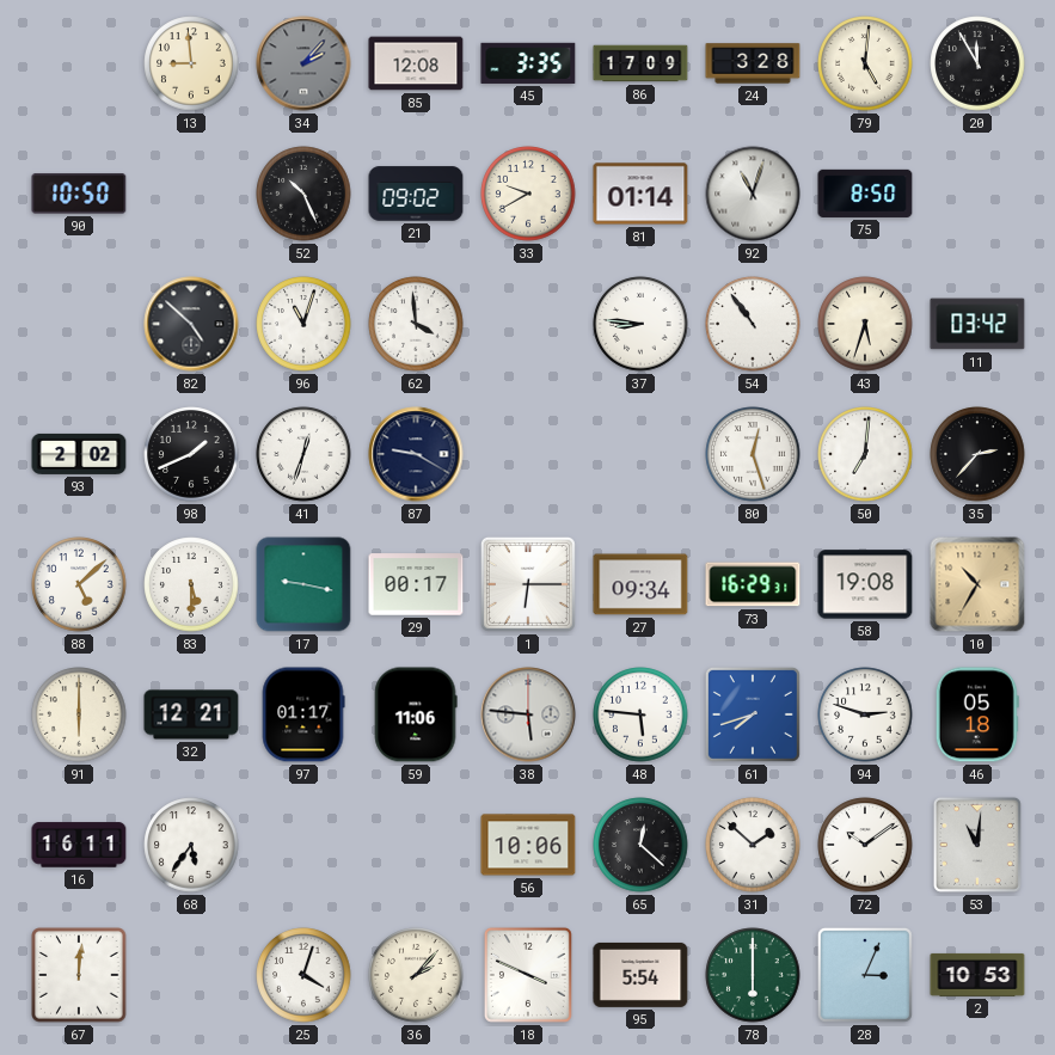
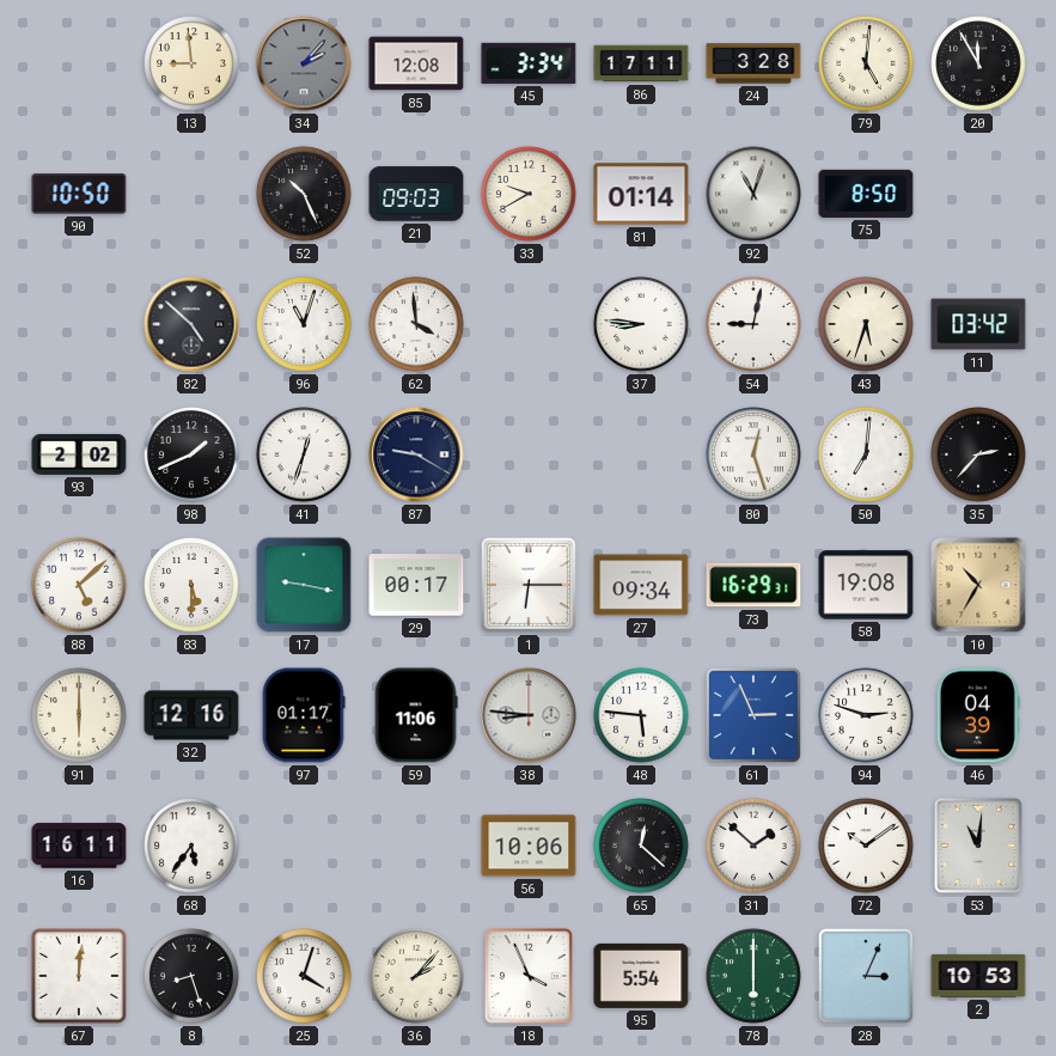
45: 3:35 -> 3:34
86: 17:09 -> 17:11
21: 09:02 -> 09:03
54: 10:54 -> 9:02
32: 12:21 -> 12:16
38: 5:46 -> 8:46
61: 7:42 -> 2:56
46: 05:18 -> 04:39
8: none -> 8:27
18: 3:49 -> 3:56
